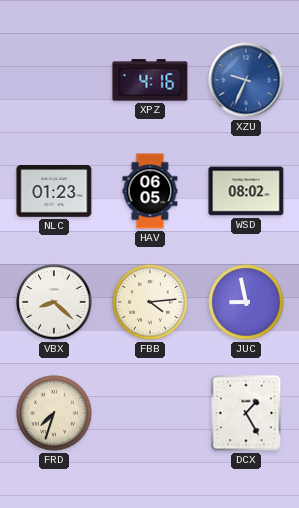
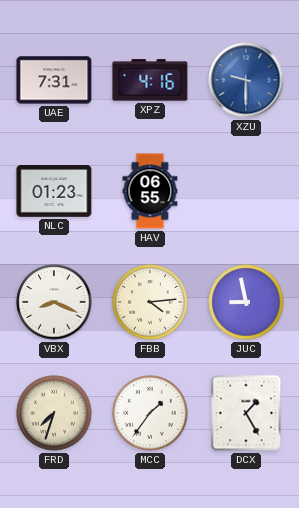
UAE: none -> 7:31
XZU: 9:34 -> 9:30
HAV: 06:05 -> 06:55
WSD: 08:02 -> none
VBX: 8:22 -> 8:19
MCC: none -> 1:36
